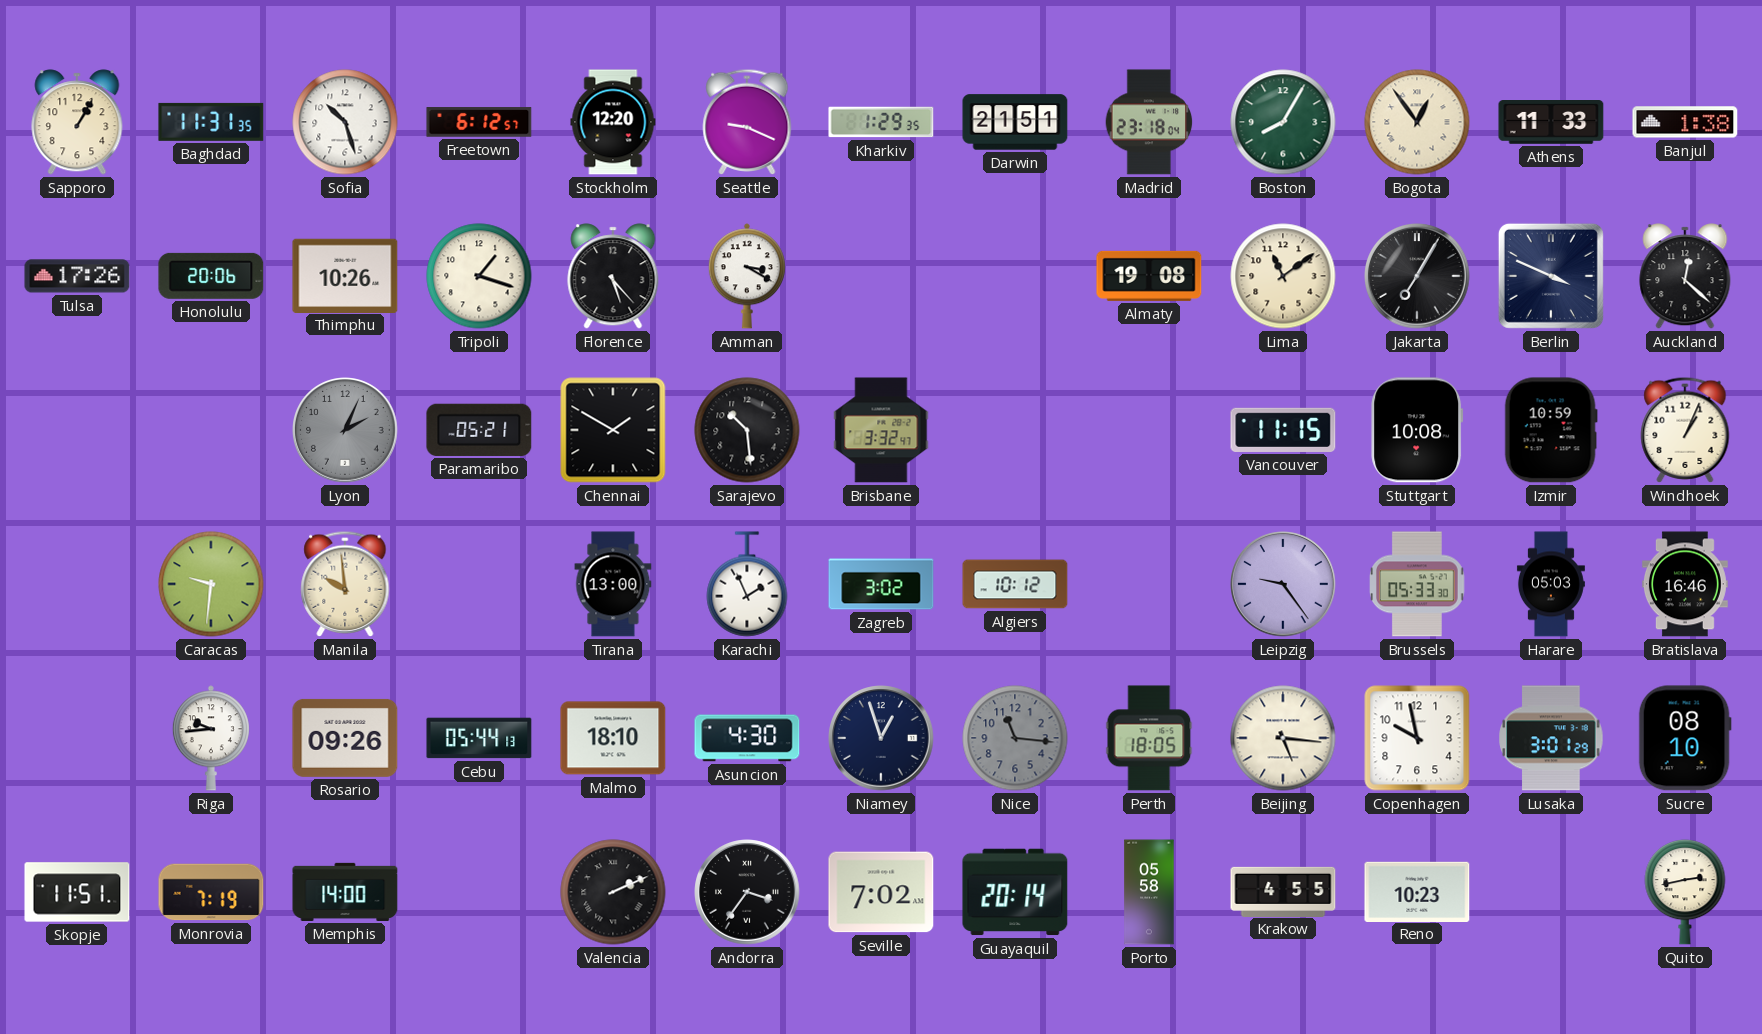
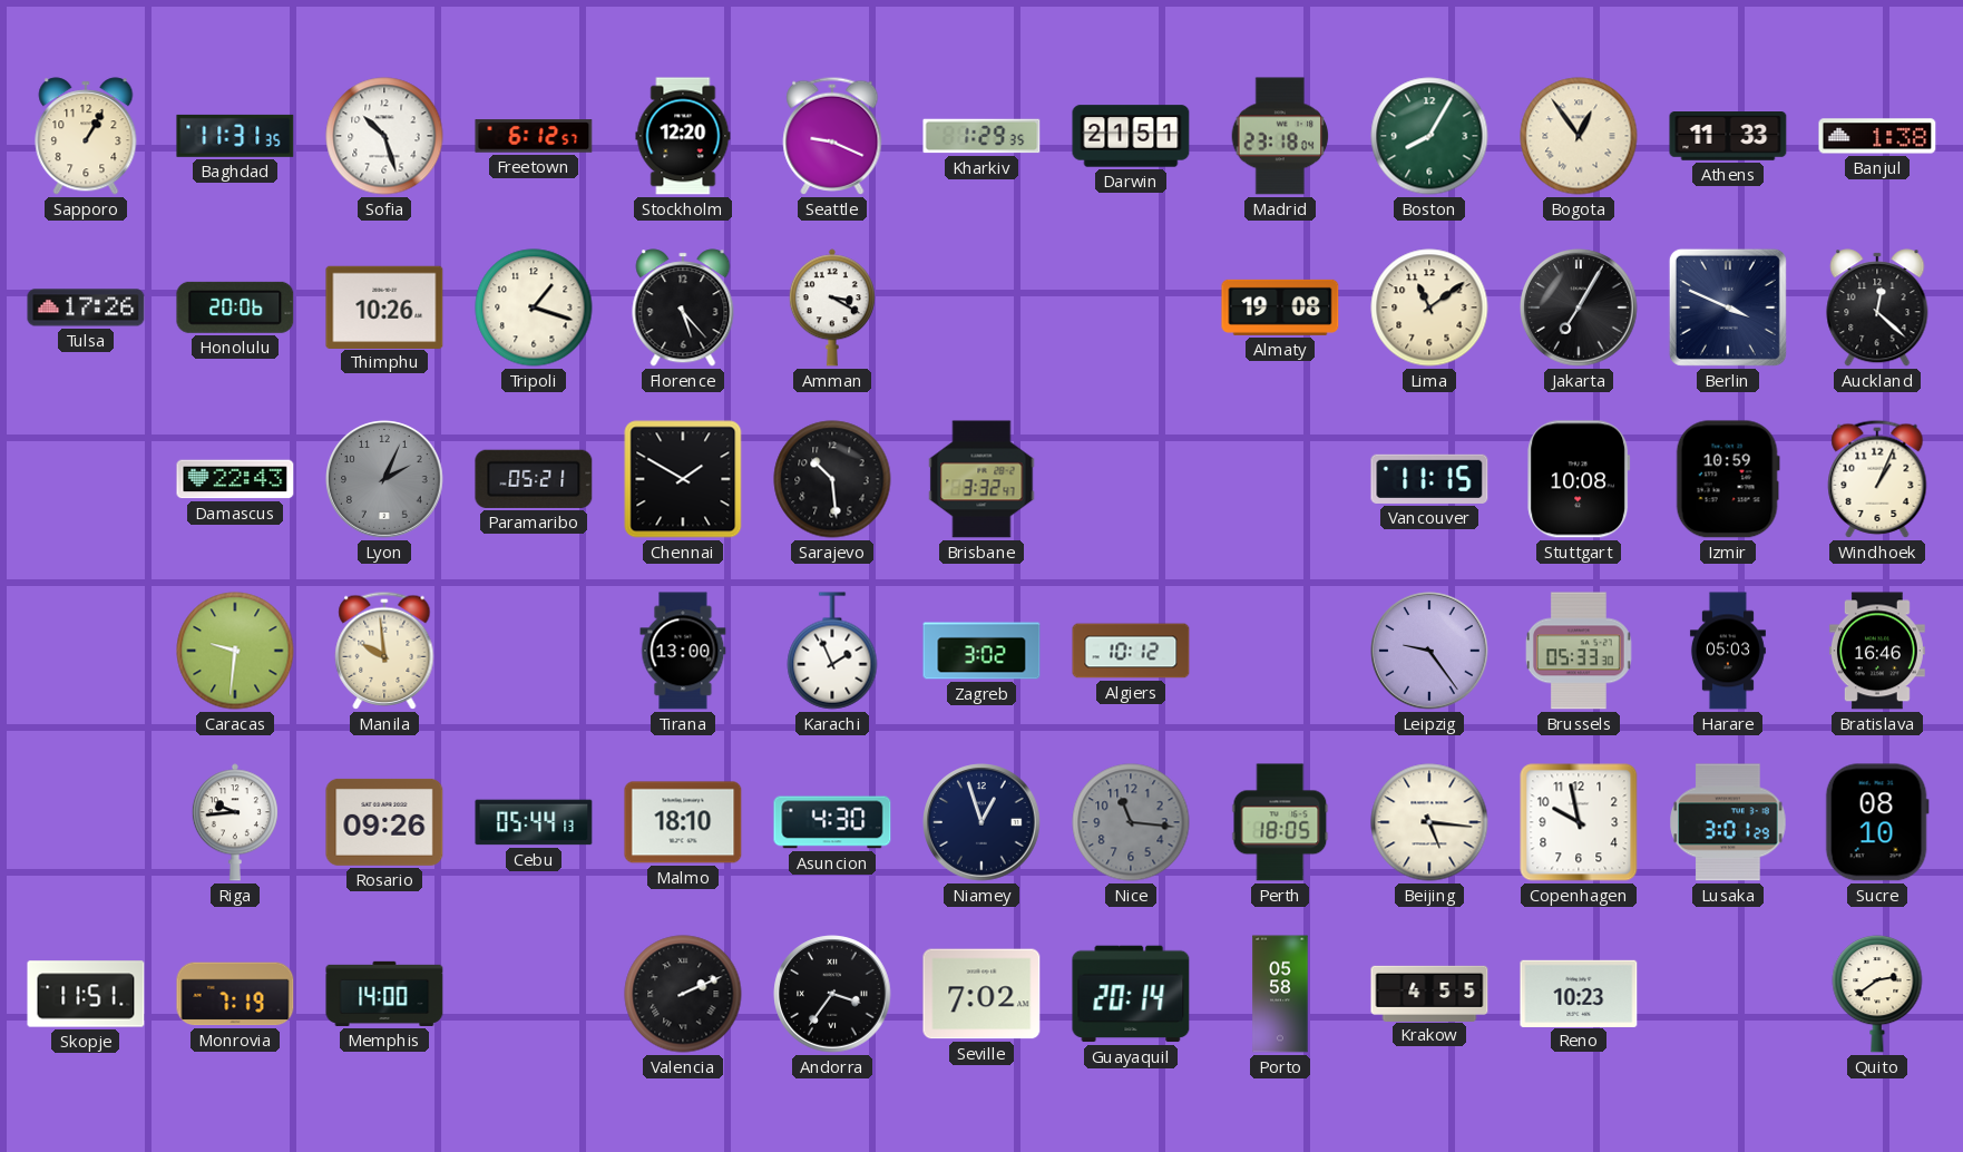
Damascus: none -> 22:43
Quito: 2:43 -> 2:39
